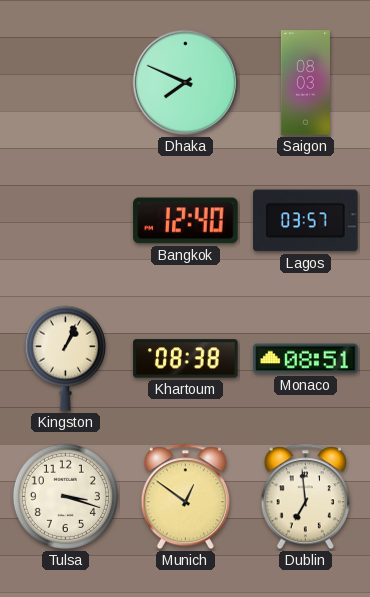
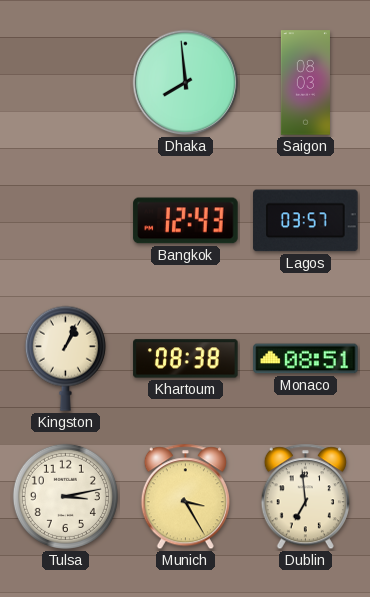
Dhaka: 7:49 -> 7:59
Bangkok: 12:40 -> 12:43
Tulsa: 3:18 -> 3:13
Munich: 12:51 -> 3:25
